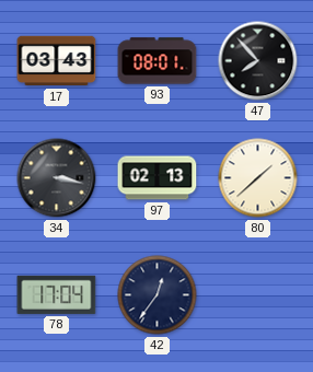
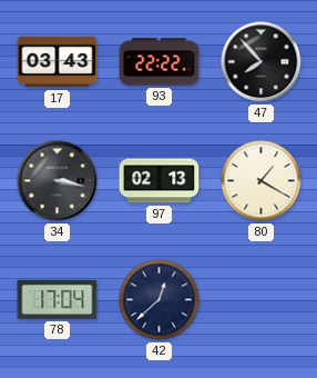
93: 08:01 -> 22:22
80: 1:38 -> 1:20
42: 12:36 -> 12:38
